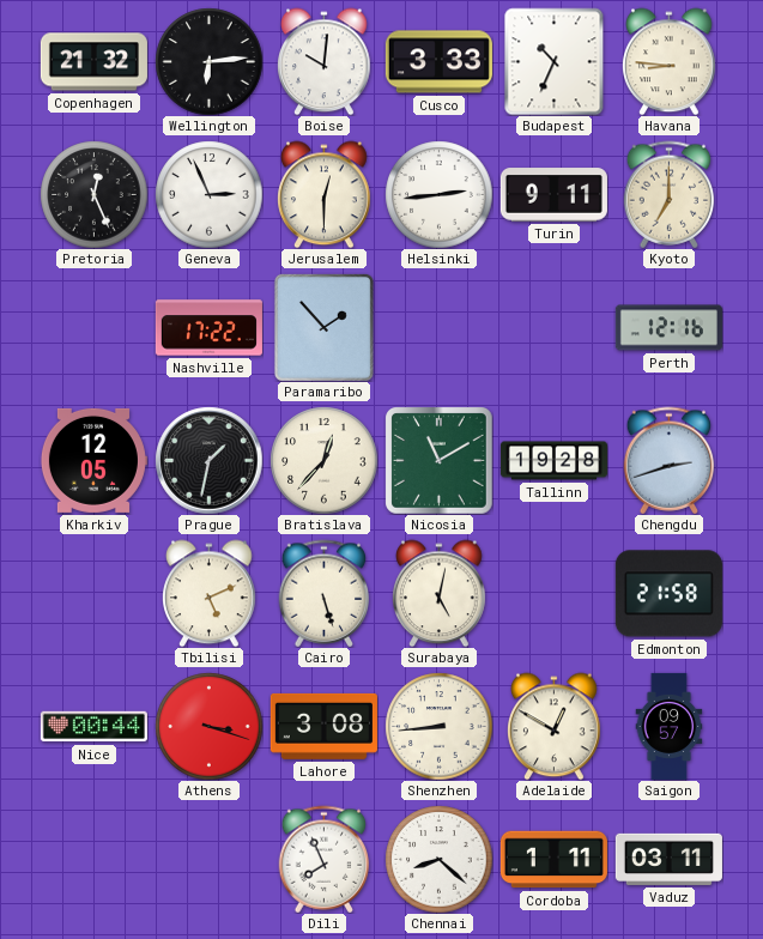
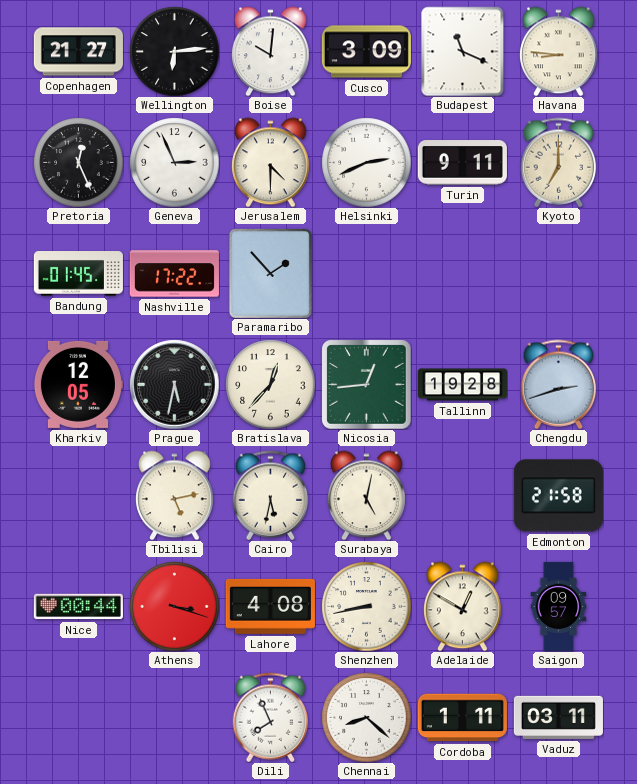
Copenhagen: 21:32 -> 21:27
Cusco: 3:33 -> 3:09
Budapest: 10:34 -> 11:19
Jerusalem: 12:30 -> 4:30
Helsinki: 2:44 -> 2:41
Bandung: none -> 01:45
Perth: 12:16 -> none
Prague: 1:32 -> 5:32
Nicosia: 11:10 -> 12:44
Tbilisi: 5:11 -> 5:13
Cairo: 5:27 -> 5:32
Lahore: 3:08 -> 4:08
Shenzhen: 8:44 -> 8:43
